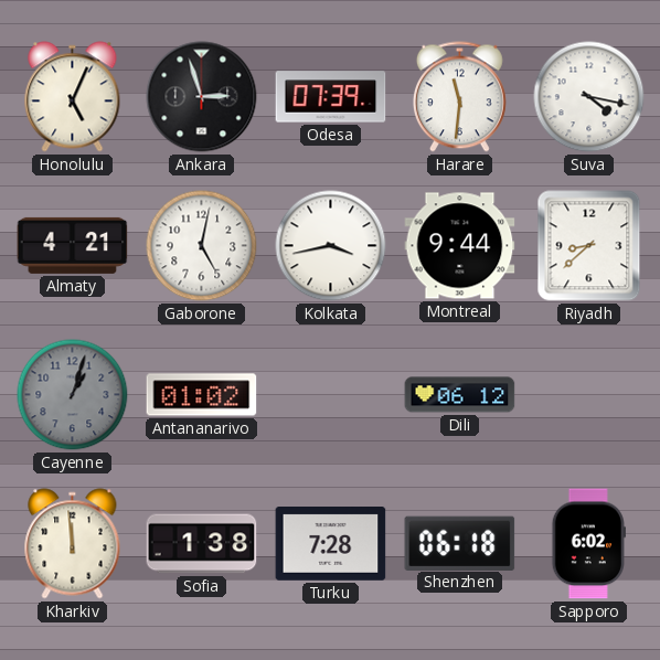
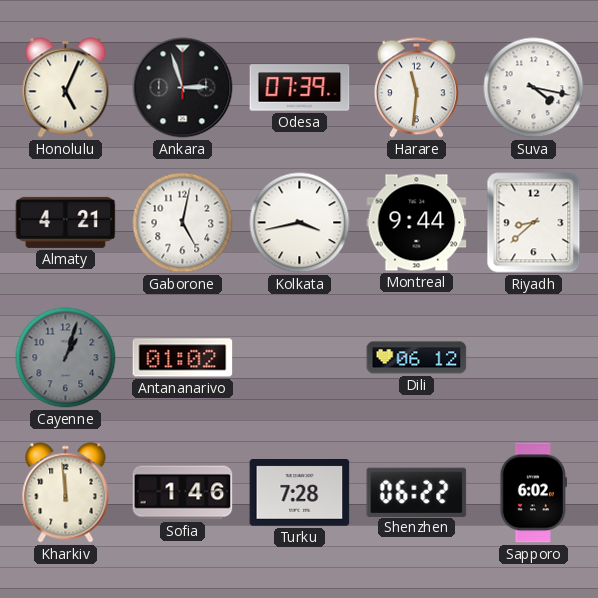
Sofia: 1:38 -> 1:46
Shenzhen: 06:18 -> 06:22
